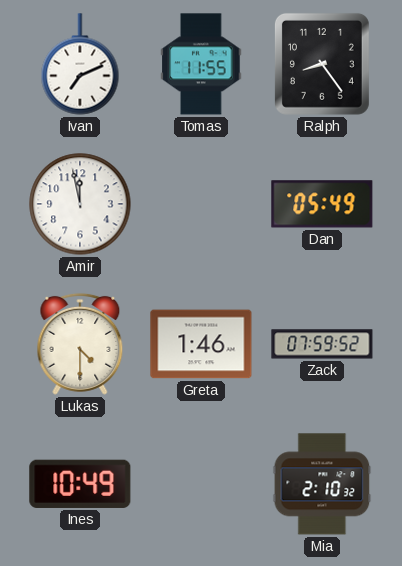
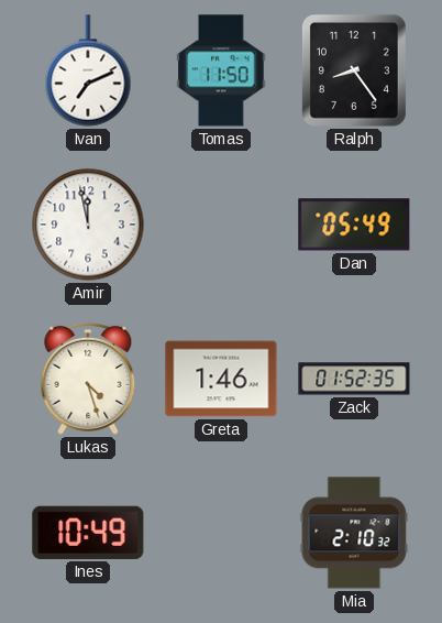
Tomas: 11:55 -> 11:50
Lukas: 4:30 -> 4:27
Zack: 07:59 -> 01:52
